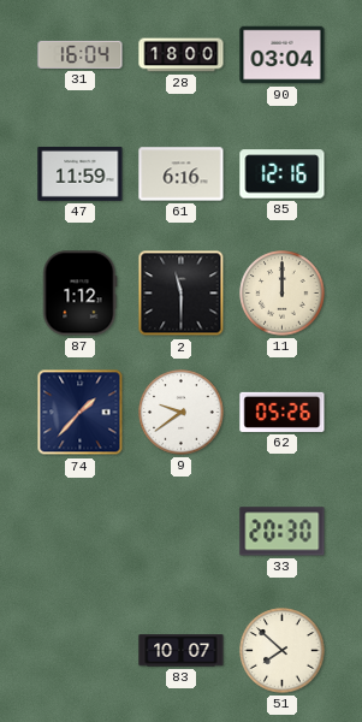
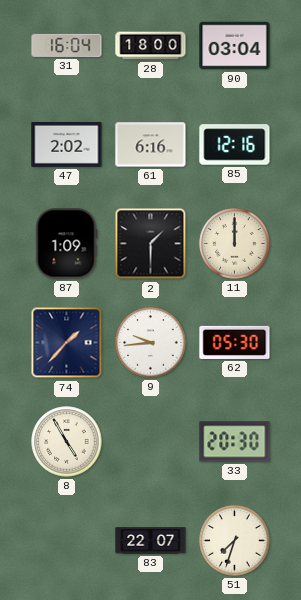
47: 11:59 -> 2:02
87: 1:12 -> 1:09
2: 11:30 -> 1:30
9: 9:39 -> 9:44
62: 05:26 -> 05:30
8: none -> 4:55
83: 10:07 -> 22:07
51: 7:52 -> 7:33
